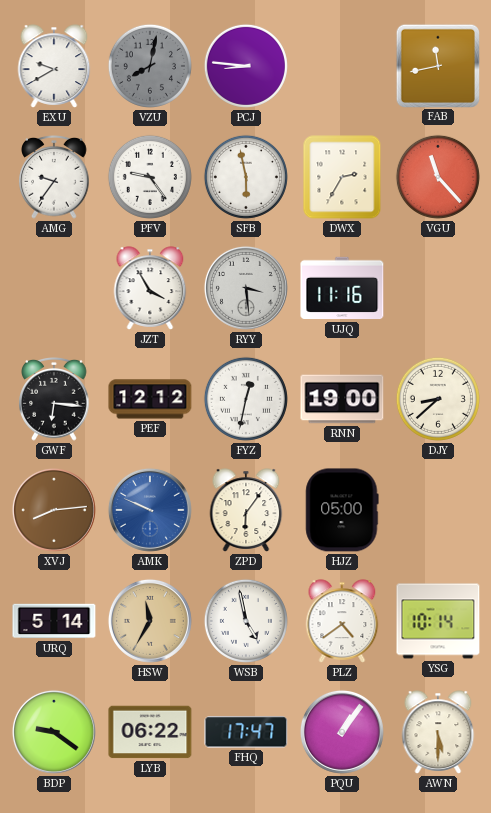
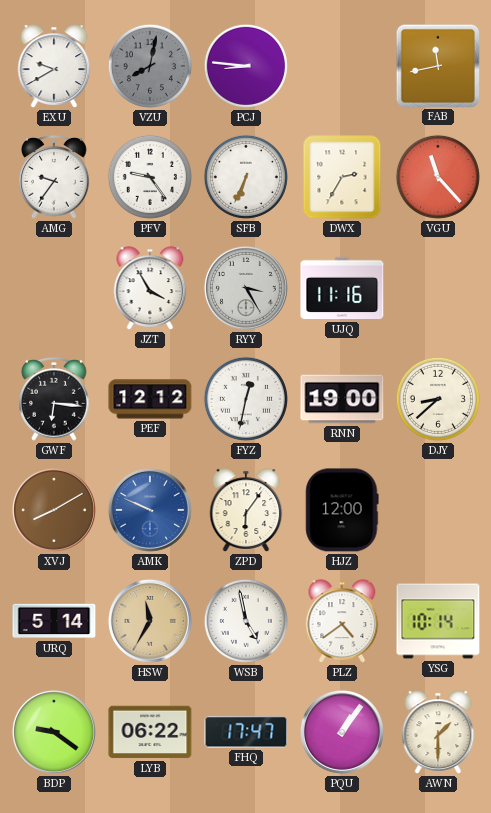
SFB: 5:58 -> 6:34
RYY: 3:29 -> 3:25
XVJ: 8:14 -> 8:10
HJZ: 05:00 -> 12:00
AWN: 5:30 -> 1:30
